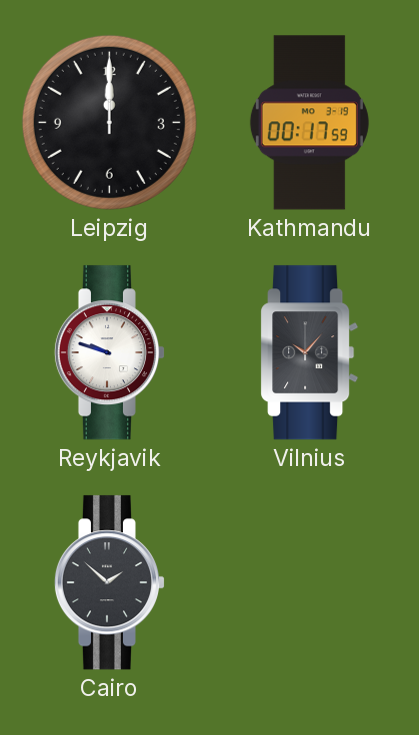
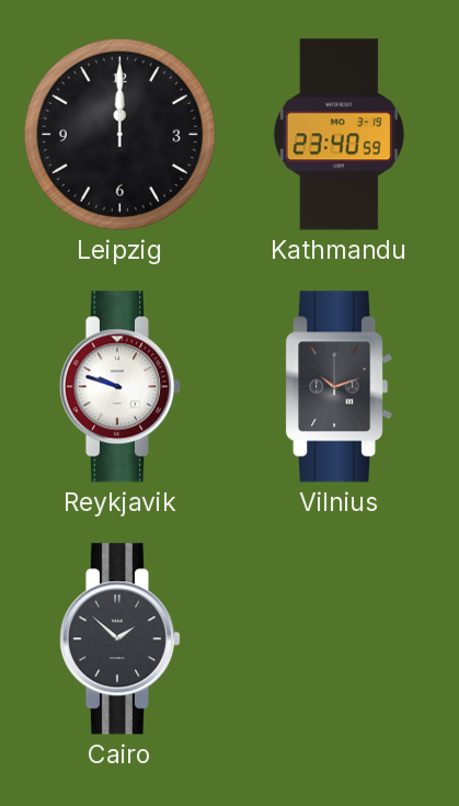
Kathmandu: 00:17 -> 23:40
Vilnius: 10:07 -> 10:12
